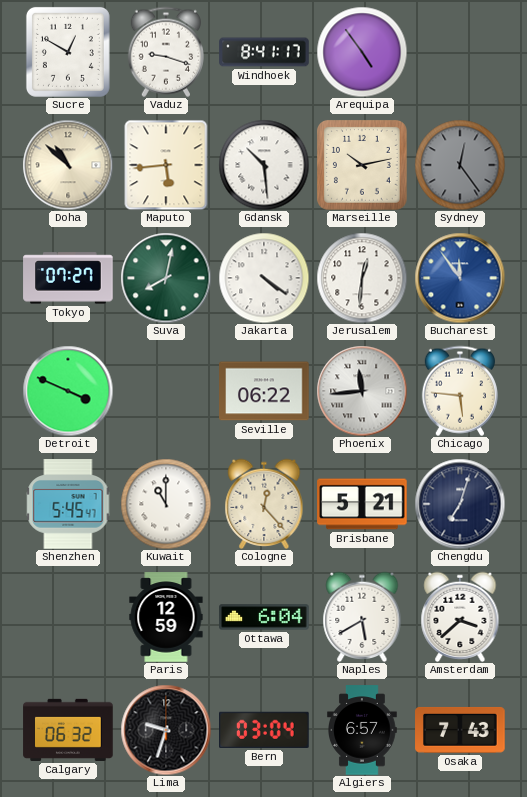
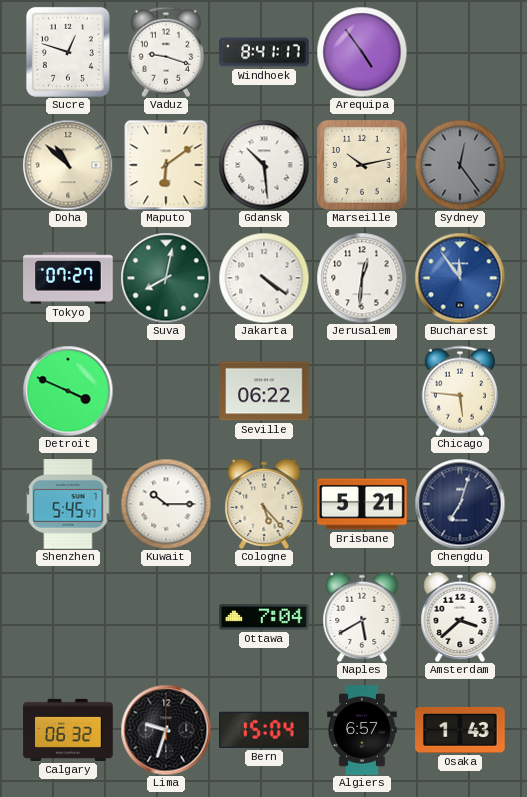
Sucre: 12:50 -> 12:48
Maputo: 5:44 -> 6:09
Phoenix: 11:44 -> none
Kuwait: 11:00 -> 10:15
Cologne: 12:23 -> 5:23
Paris: 12:59 -> none
Ottawa: 6:04 -> 7:04
Bern: 03:04 -> 15:04
Osaka: 7:43 -> 1:43
